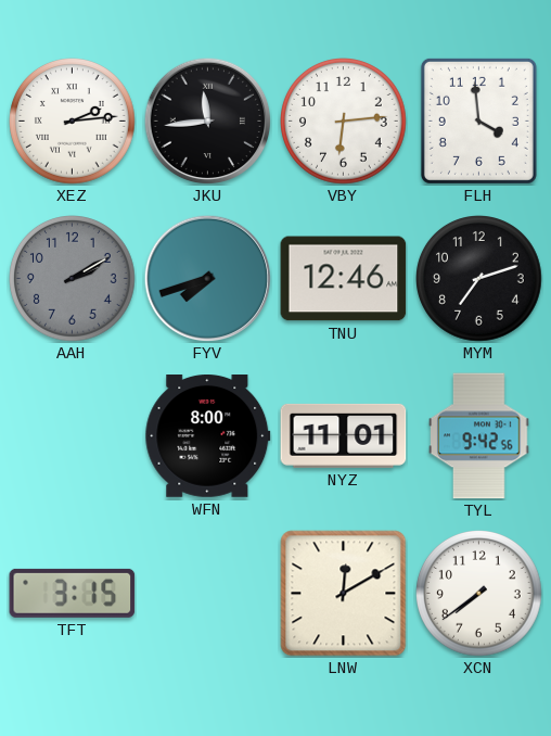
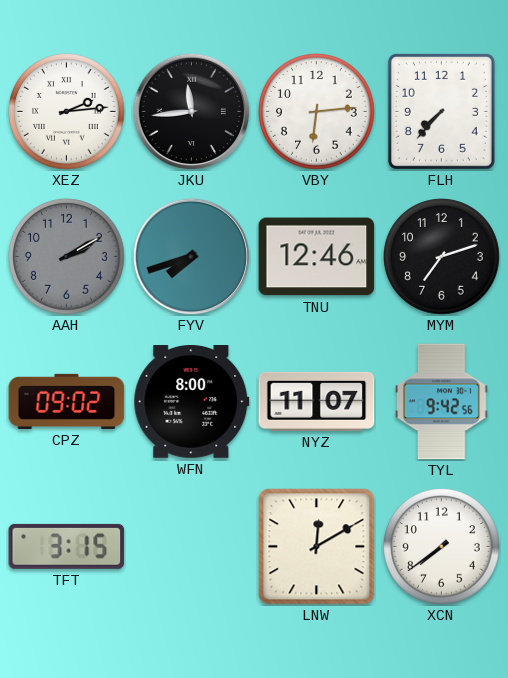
FLH: 3:59 -> 7:37
CPZ: none -> 09:02
NYZ: 11:01 -> 11:07
